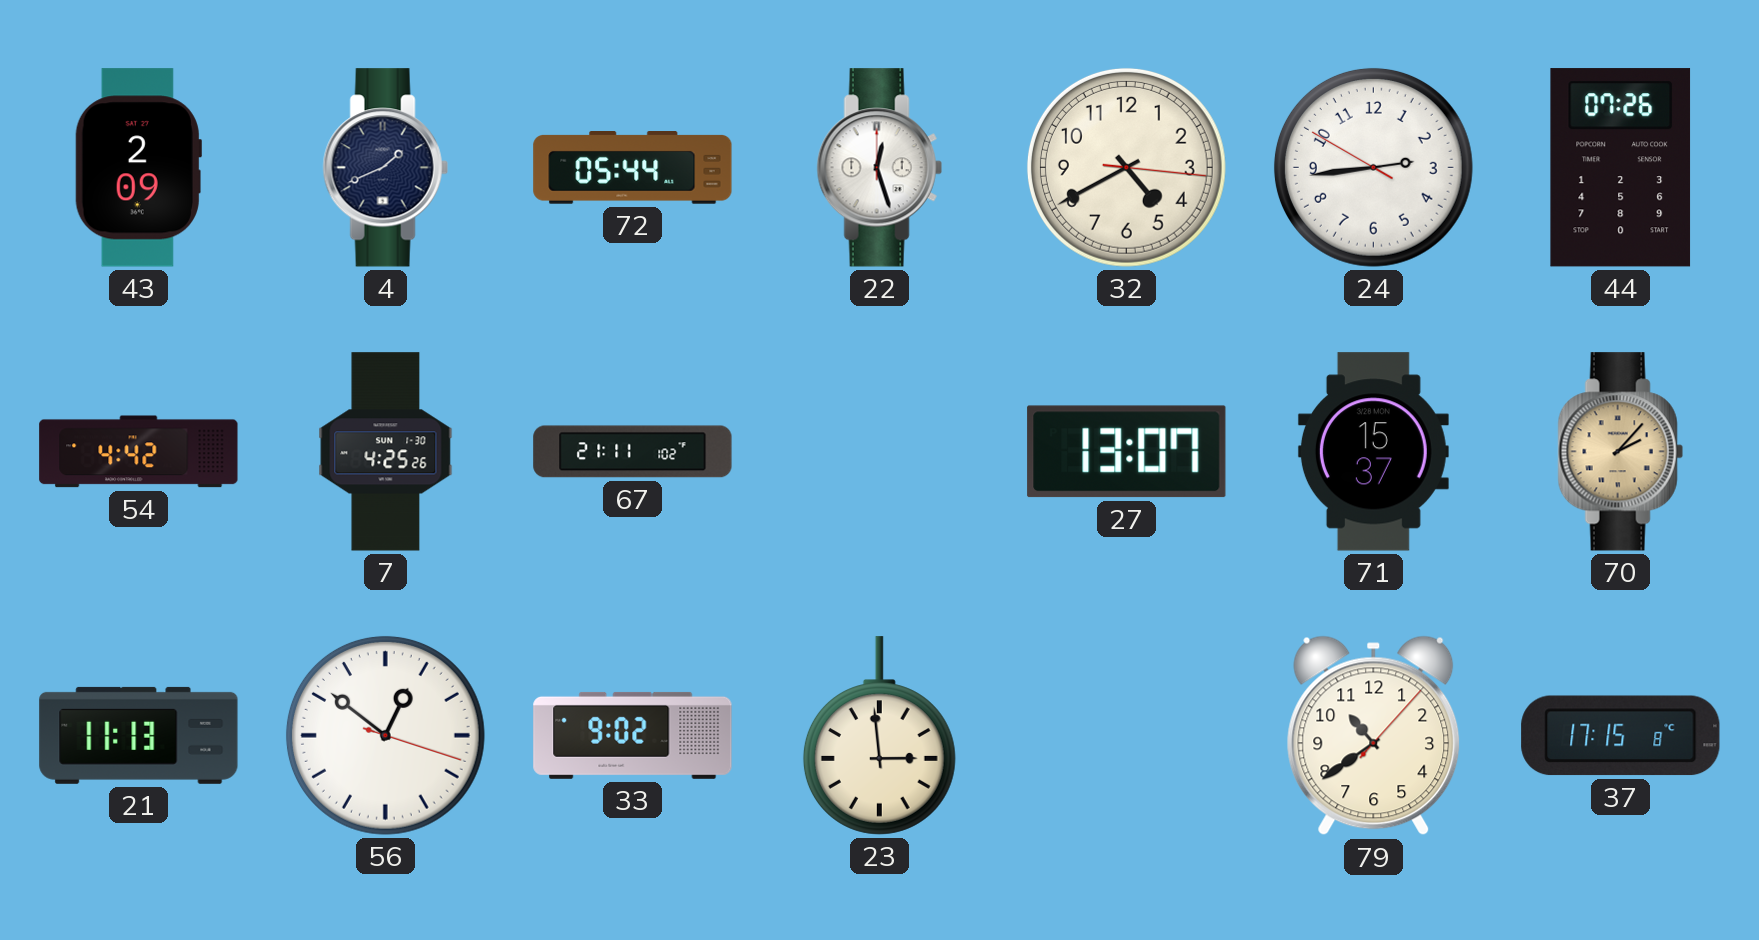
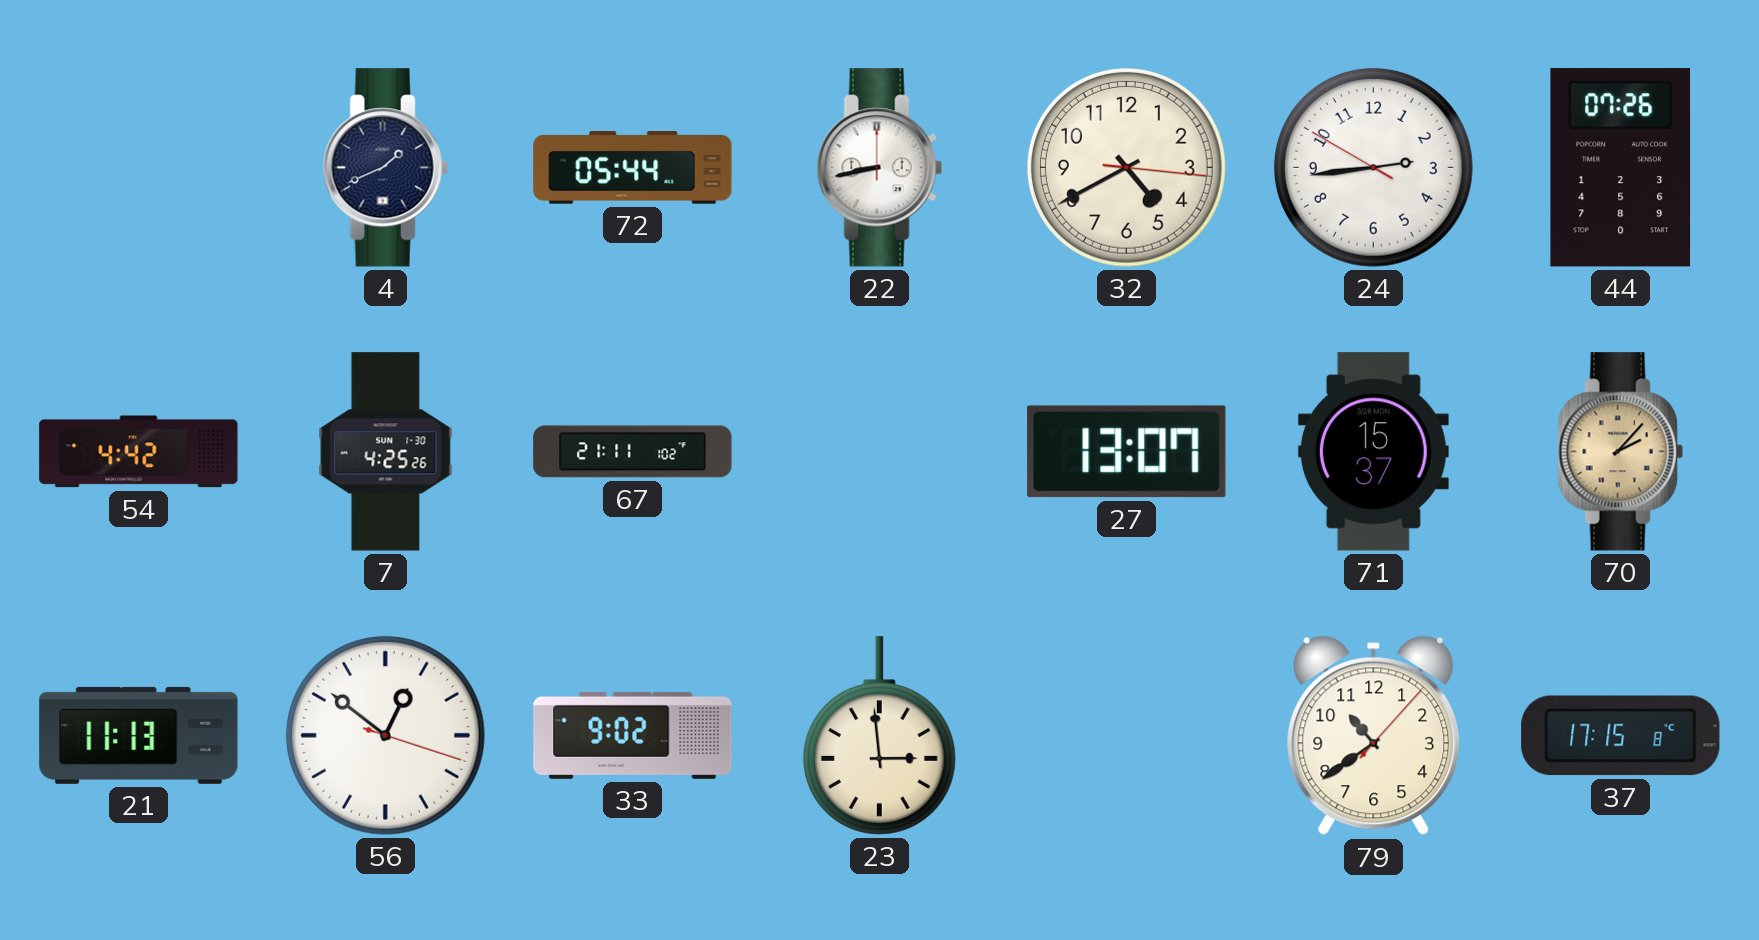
43: 2:09 -> none
22: 12:27 -> 8:43
